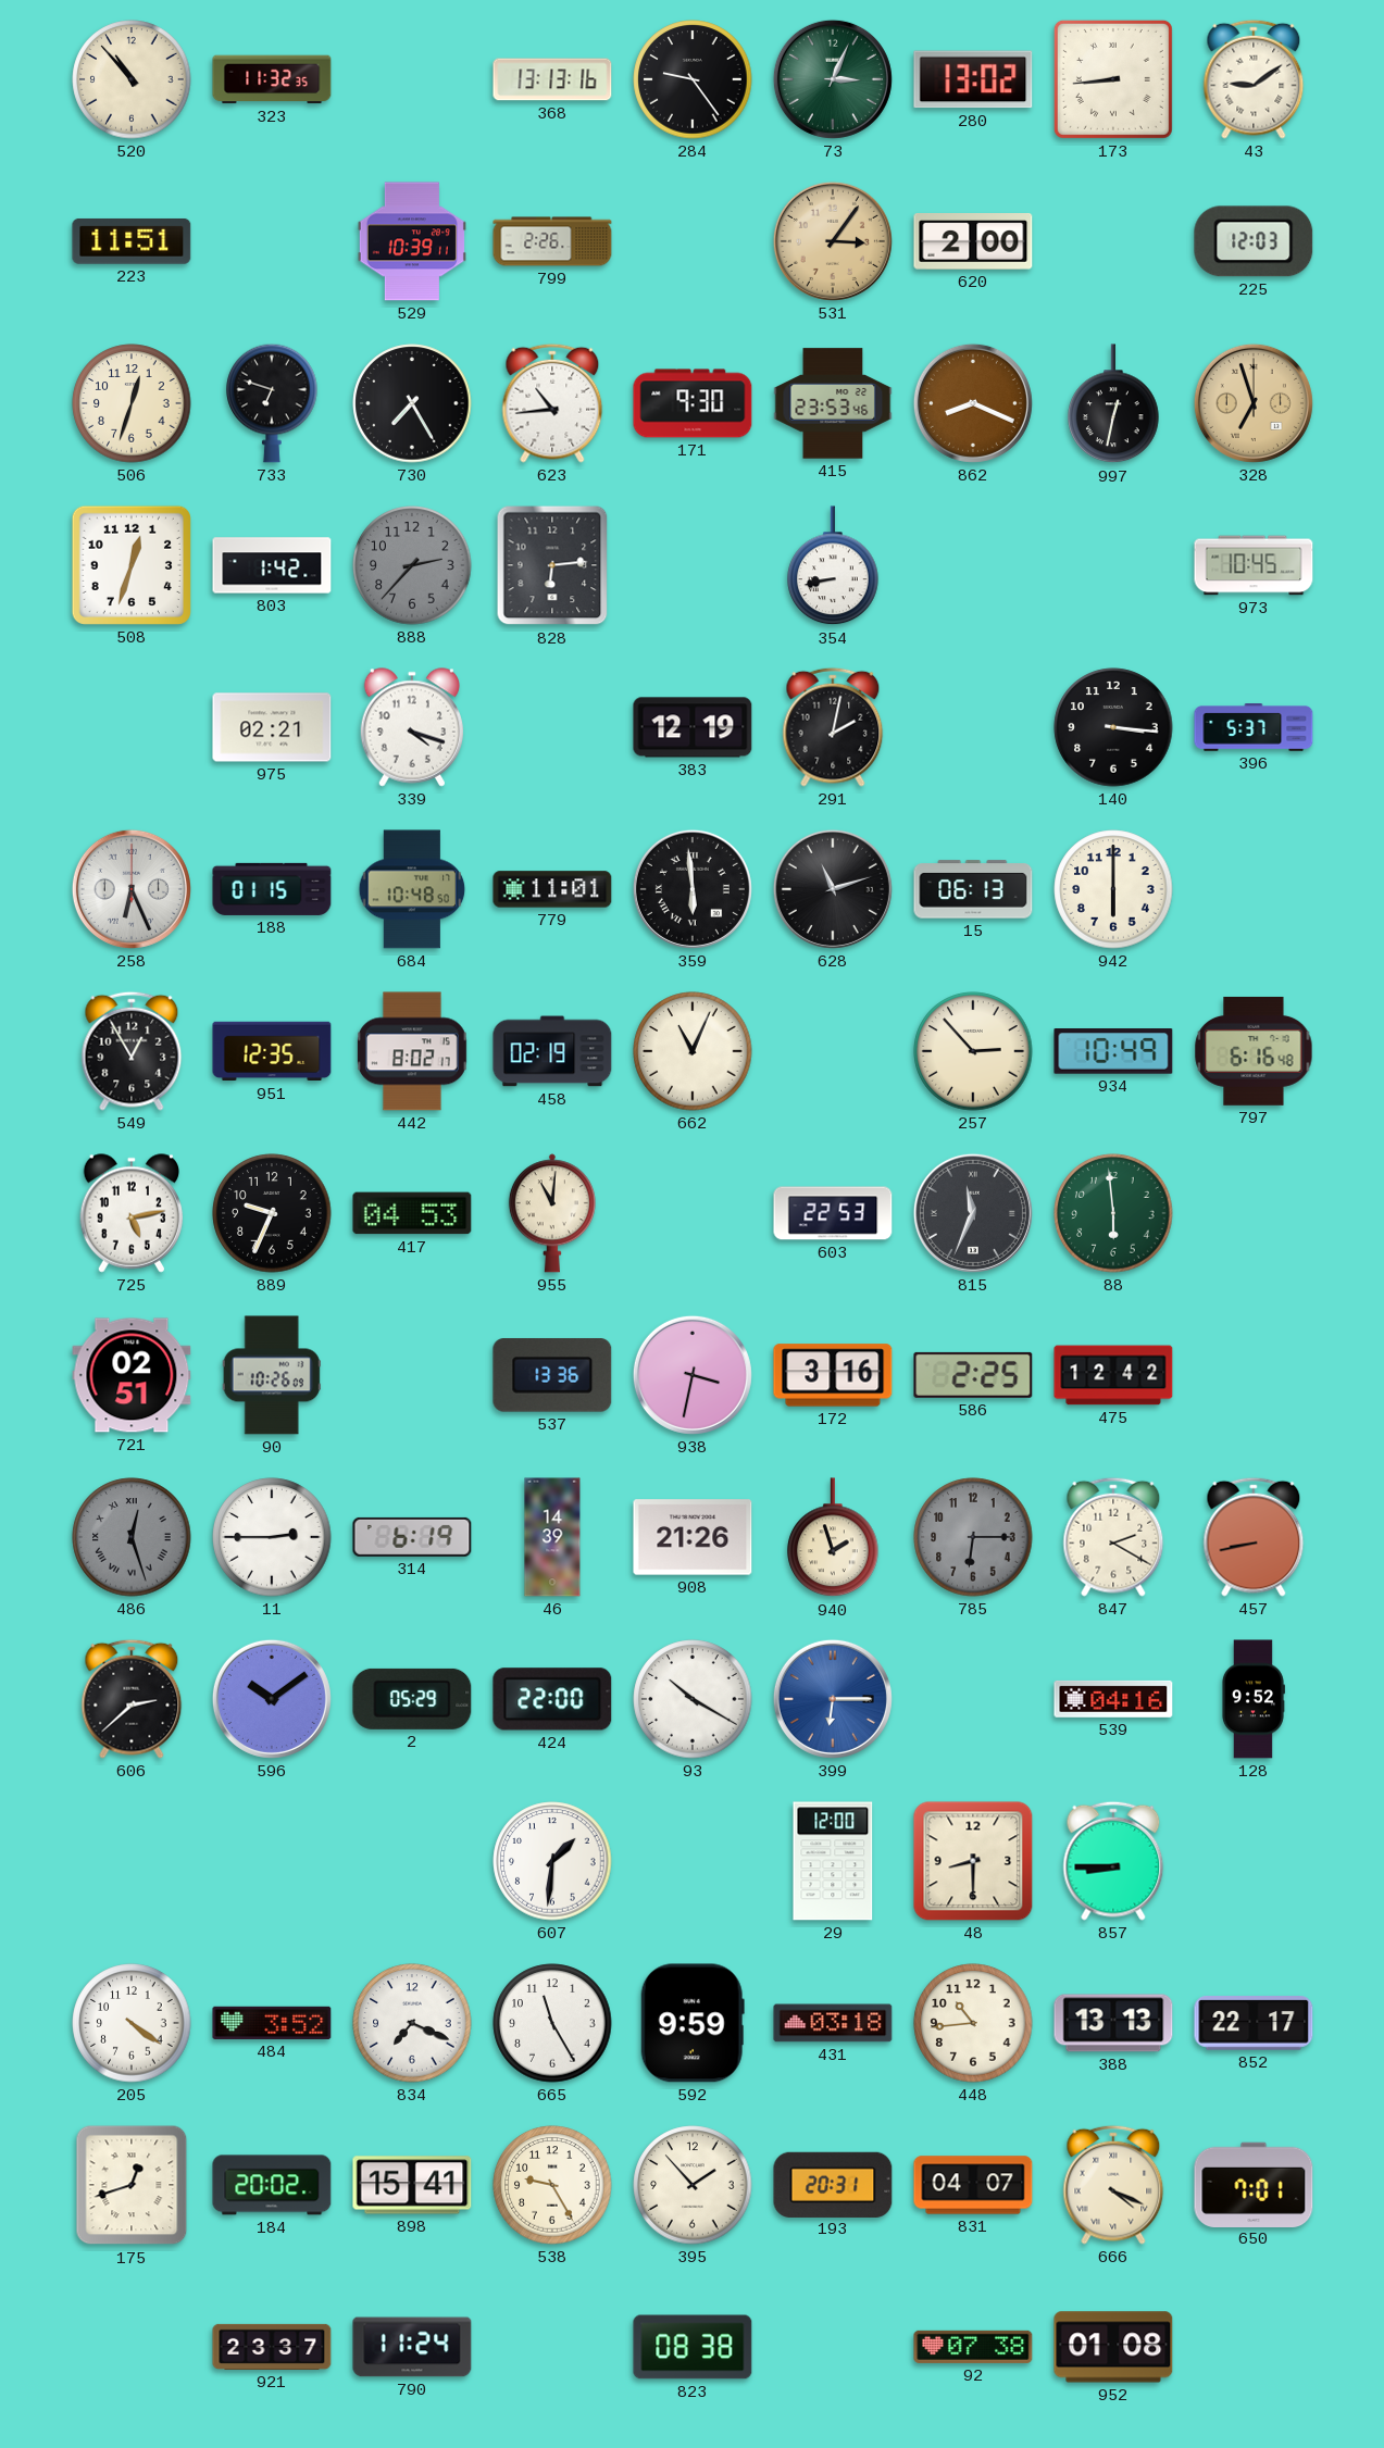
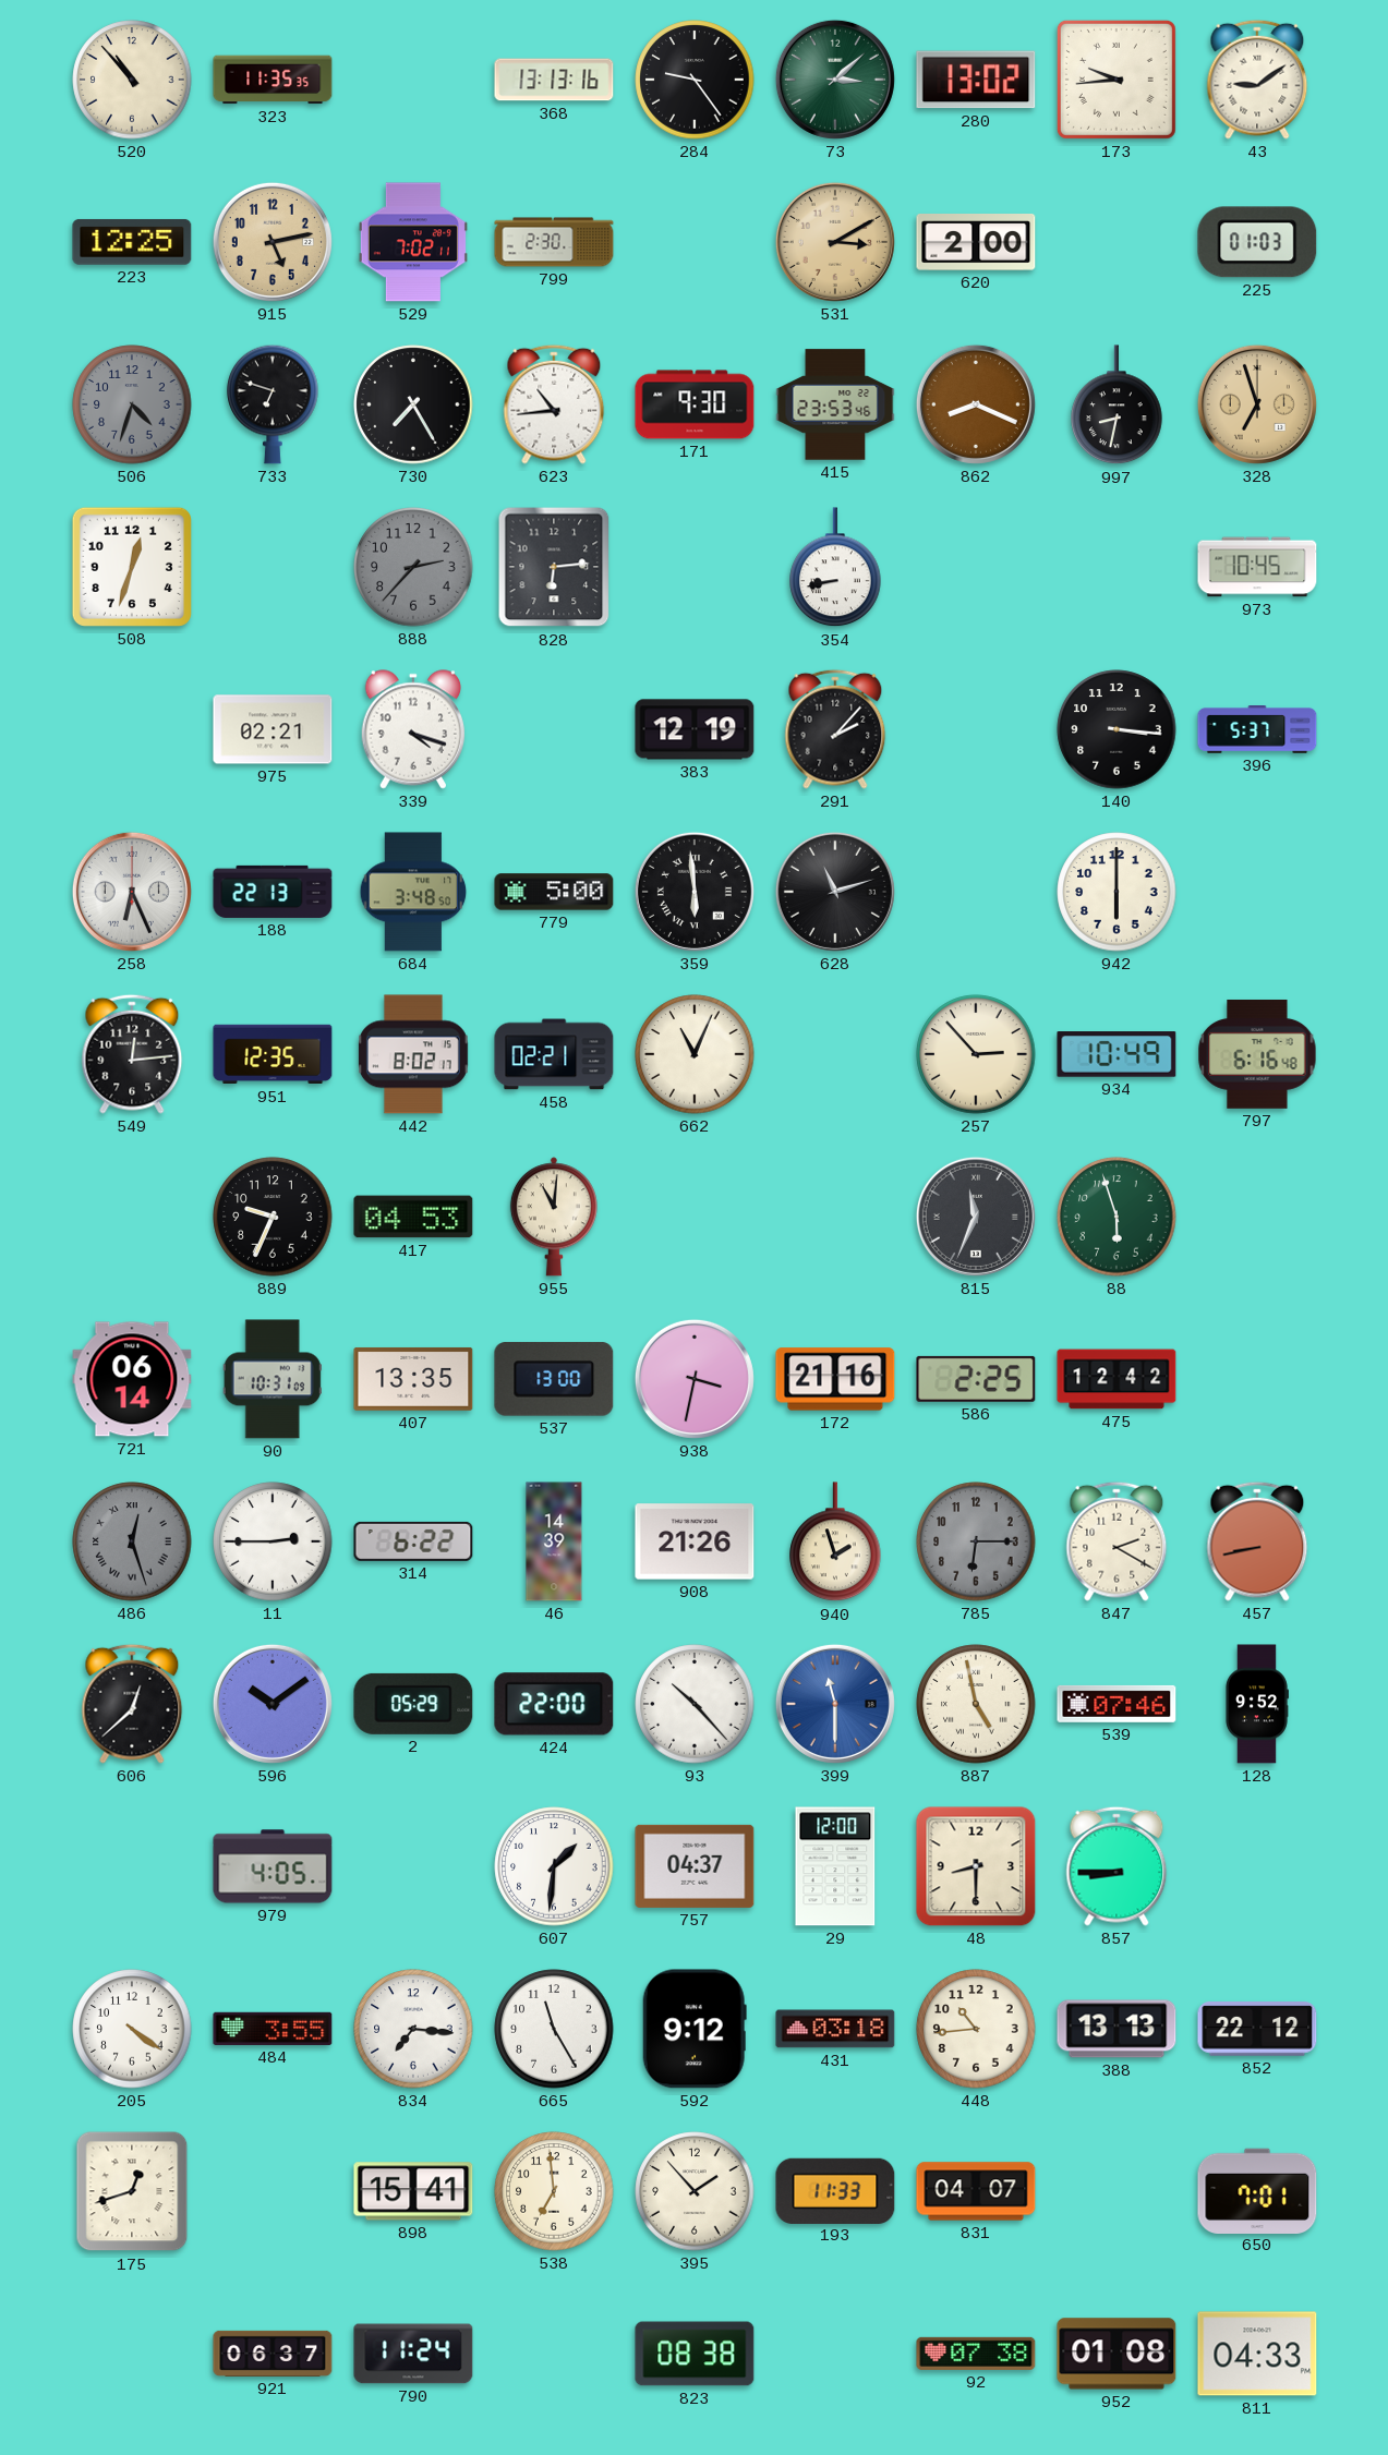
323: 11:32 -> 11:35
73: 3:04 -> 3:08
173: 8:44 -> 9:44
223: 11:51 -> 12:25
915: none -> 5:13
529: 10:39 -> 7:02
799: 2:26 -> 2:30
531: 3:06 -> 3:10
225: 12:03 -> 01:03
506: 12:33 -> 4:33
506 dial: cream -> grey
997: 12:32 -> 8:32
803: 1:42 -> none
291: 2:02 -> 2:07
188: 01:15 -> 22:13
684: 10:48 -> 3:48
779: 11:01 -> 5:00
15: 06:13 -> none
549: 12:55 -> 12:14
458: 02:19 -> 02:21
725: 5:13 -> none
603: 22:53 -> none
88: 5:59 -> 5:57
721: 02:51 -> 06:14
90: 10:26 -> 10:31
407: none -> 13:35
537: 13:36 -> 13:00
172: 3:16 -> 21:16
314: 6:19 -> 6:22
606: 2:38 -> 12:38
93: 10:20 -> 10:23
399: 6:15 -> 11:30
887: none -> 4:58
539: 04:16 -> 07:46
979: none -> 4:05
757: none -> 04:37
484: 3:52 -> 3:55
834: 7:19 -> 7:16
592: 9:59 -> 9:12
852: 22:17 -> 22:12
184: 20:02 -> none
538: 9:25 -> 6:59
193: 20:31 -> 11:33
666: 4:19 -> none
921: 23:37 -> 06:37
811: none -> 04:33
